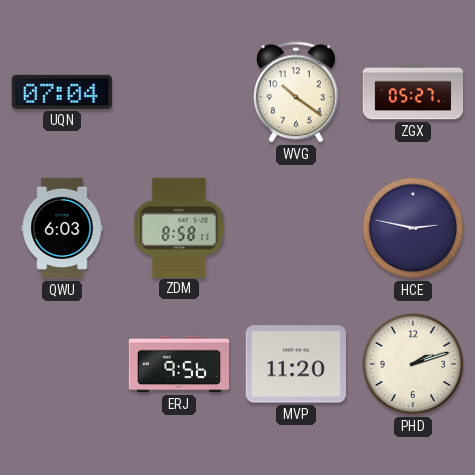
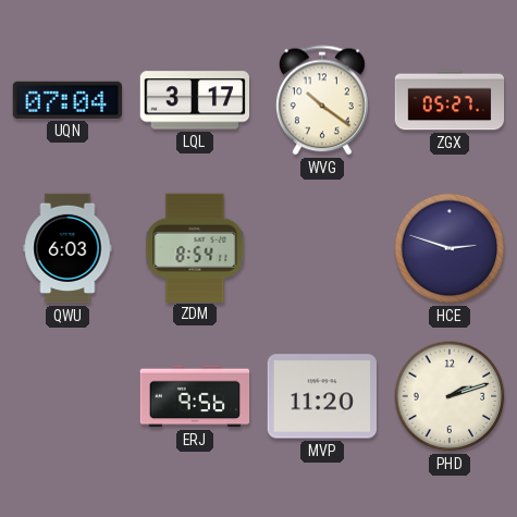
LQL: none -> 3:17
ZDM: 8:58 -> 8:54
HCE: 2:47 -> 2:48
